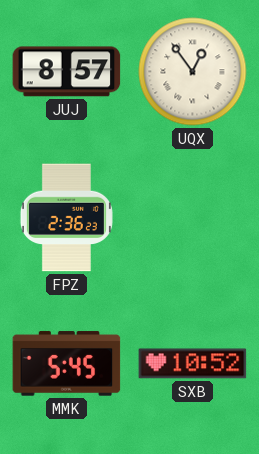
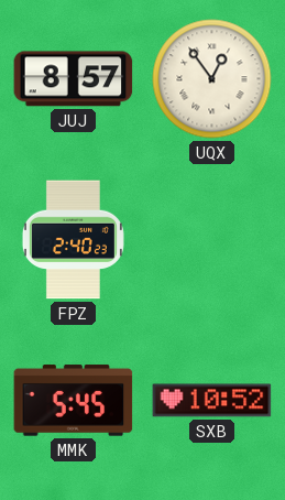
FPZ: 2:36 -> 2:40
